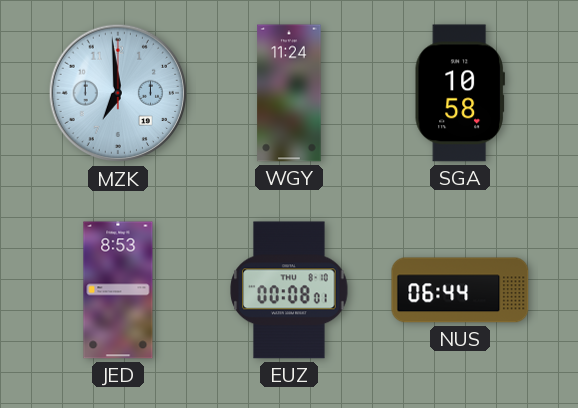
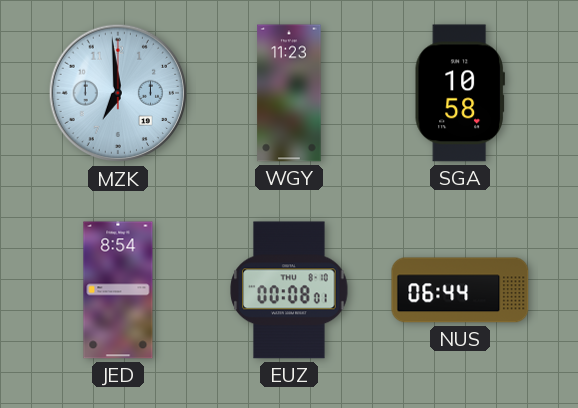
WGY: 11:24 -> 11:23
JED: 8:53 -> 8:54
